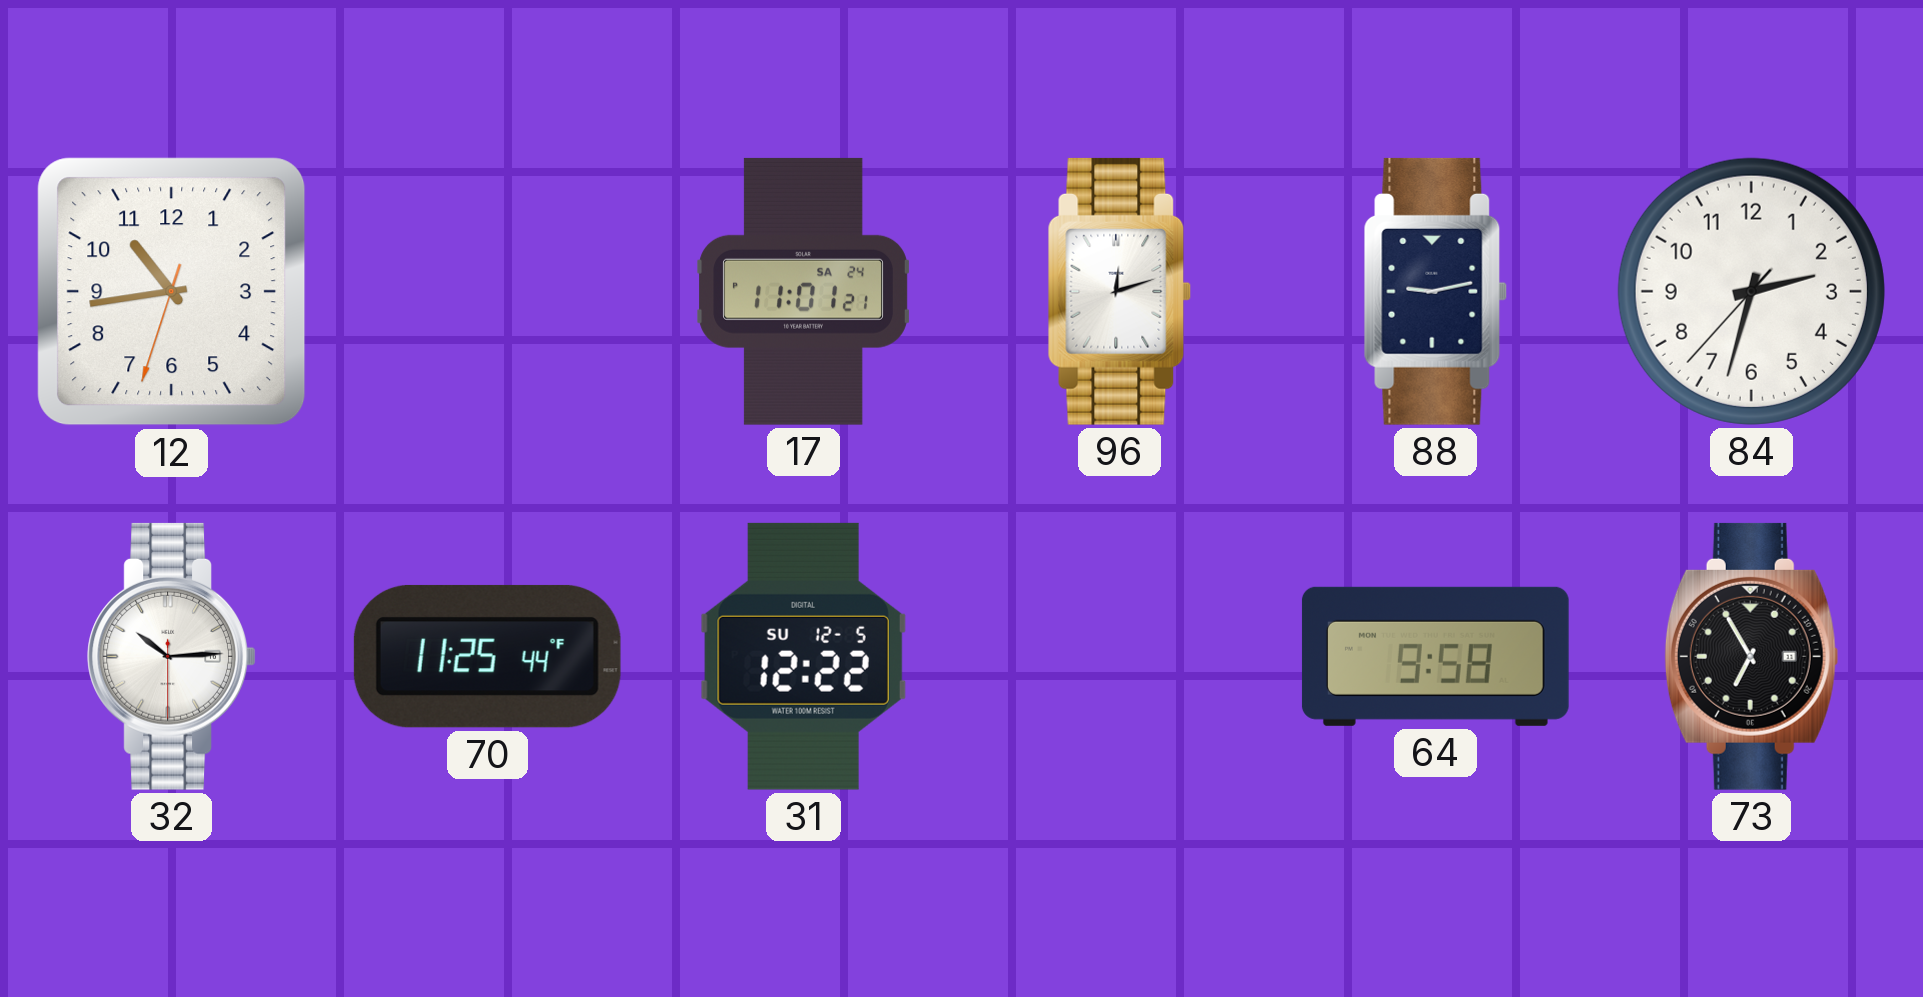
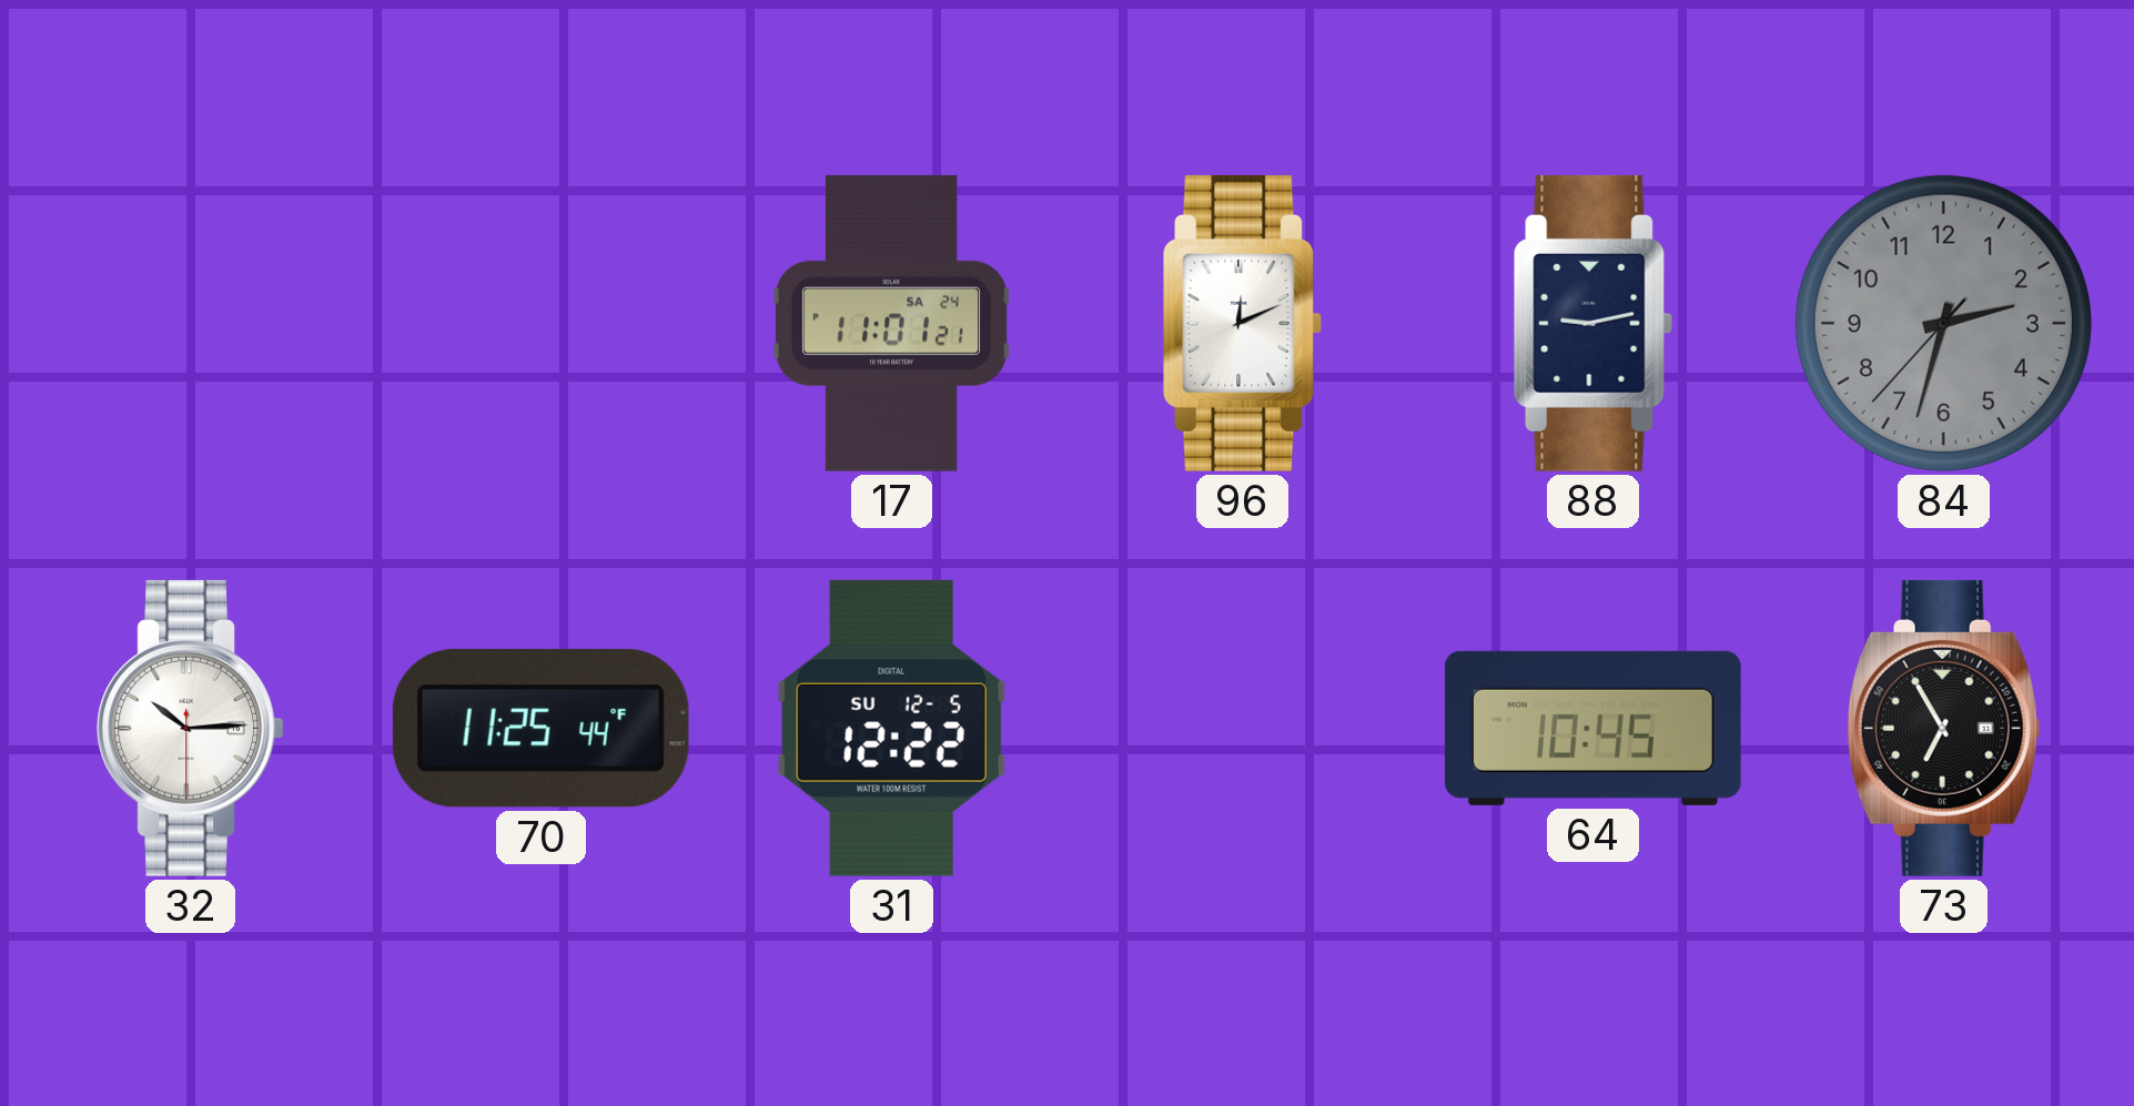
12: 10:43 -> none
96: 12:12 -> 12:11
84 dial: white -> grey
64: 9:58 -> 10:45
